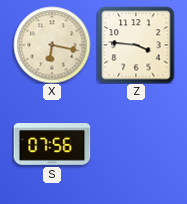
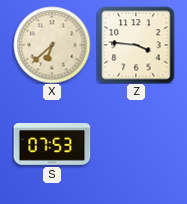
X: 6:17 -> 6:38
S: 07:56 -> 07:53
